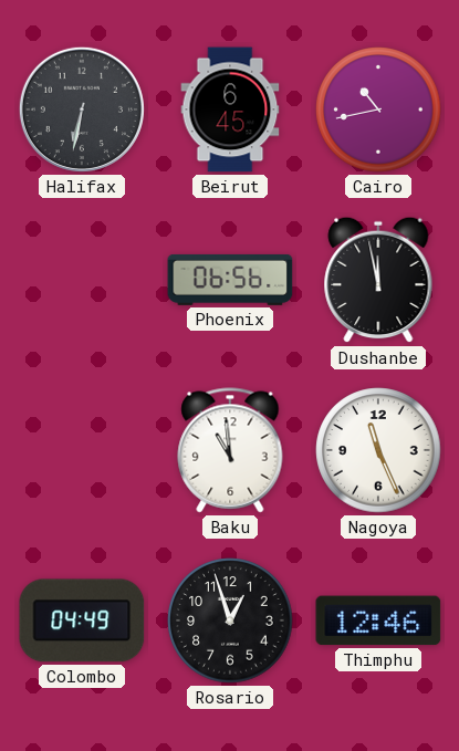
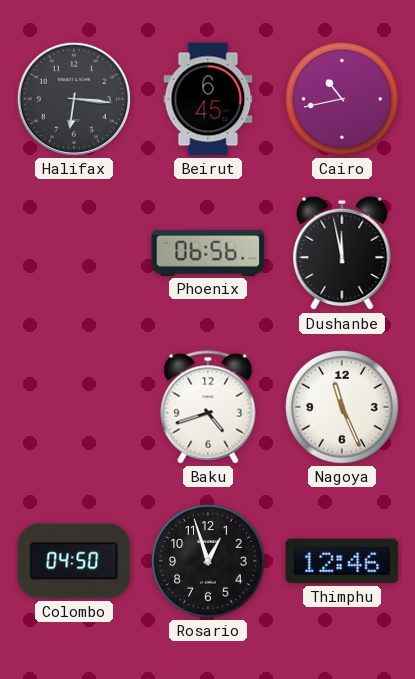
Halifax: 6:32 -> 6:16
Baku: 10:59 -> 4:42
Colombo: 04:49 -> 04:50
